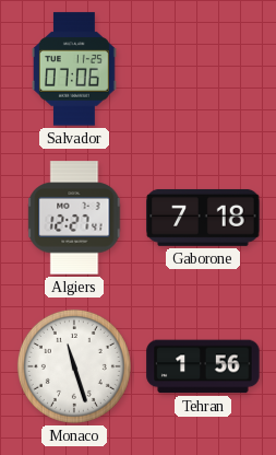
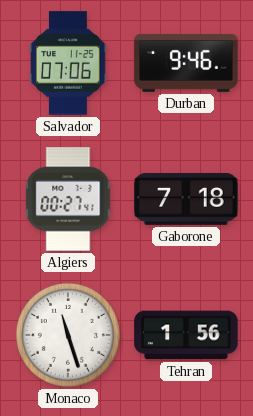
Durban: none -> 9:46
Algiers: 12:27 -> 00:27
